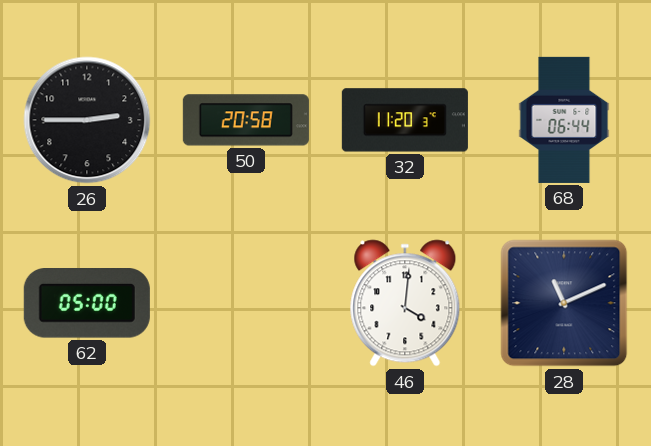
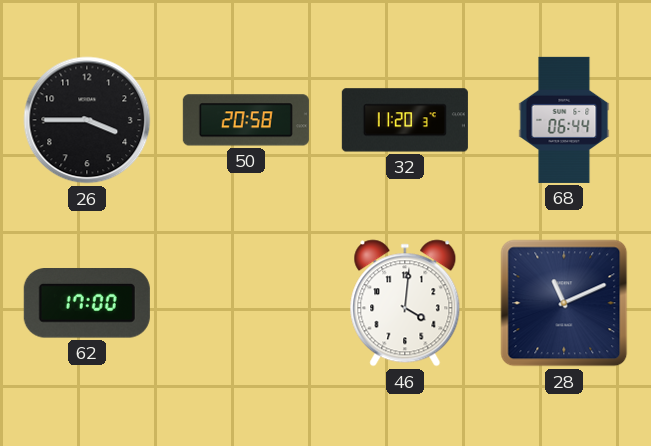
26: 2:45 -> 3:45
62: 05:00 -> 17:00
